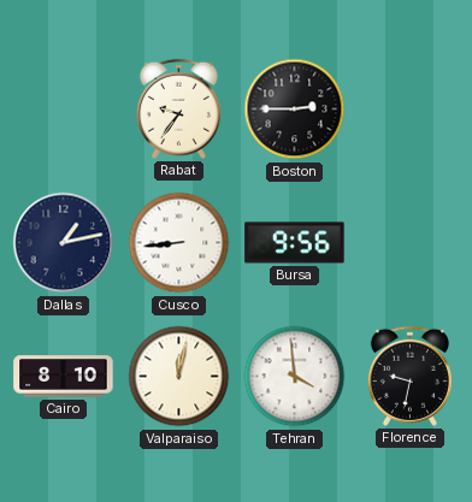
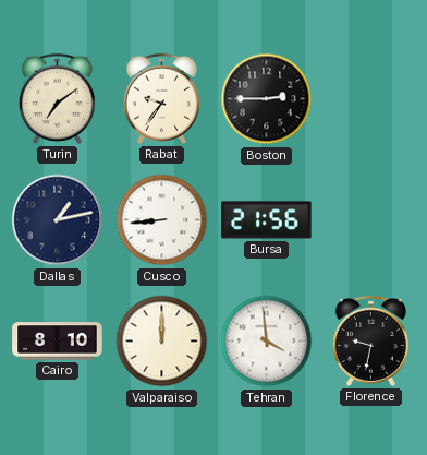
Turin: none -> 7:09
Bursa: 9:56 -> 21:56
Valparaiso: 12:02 -> 12:00
